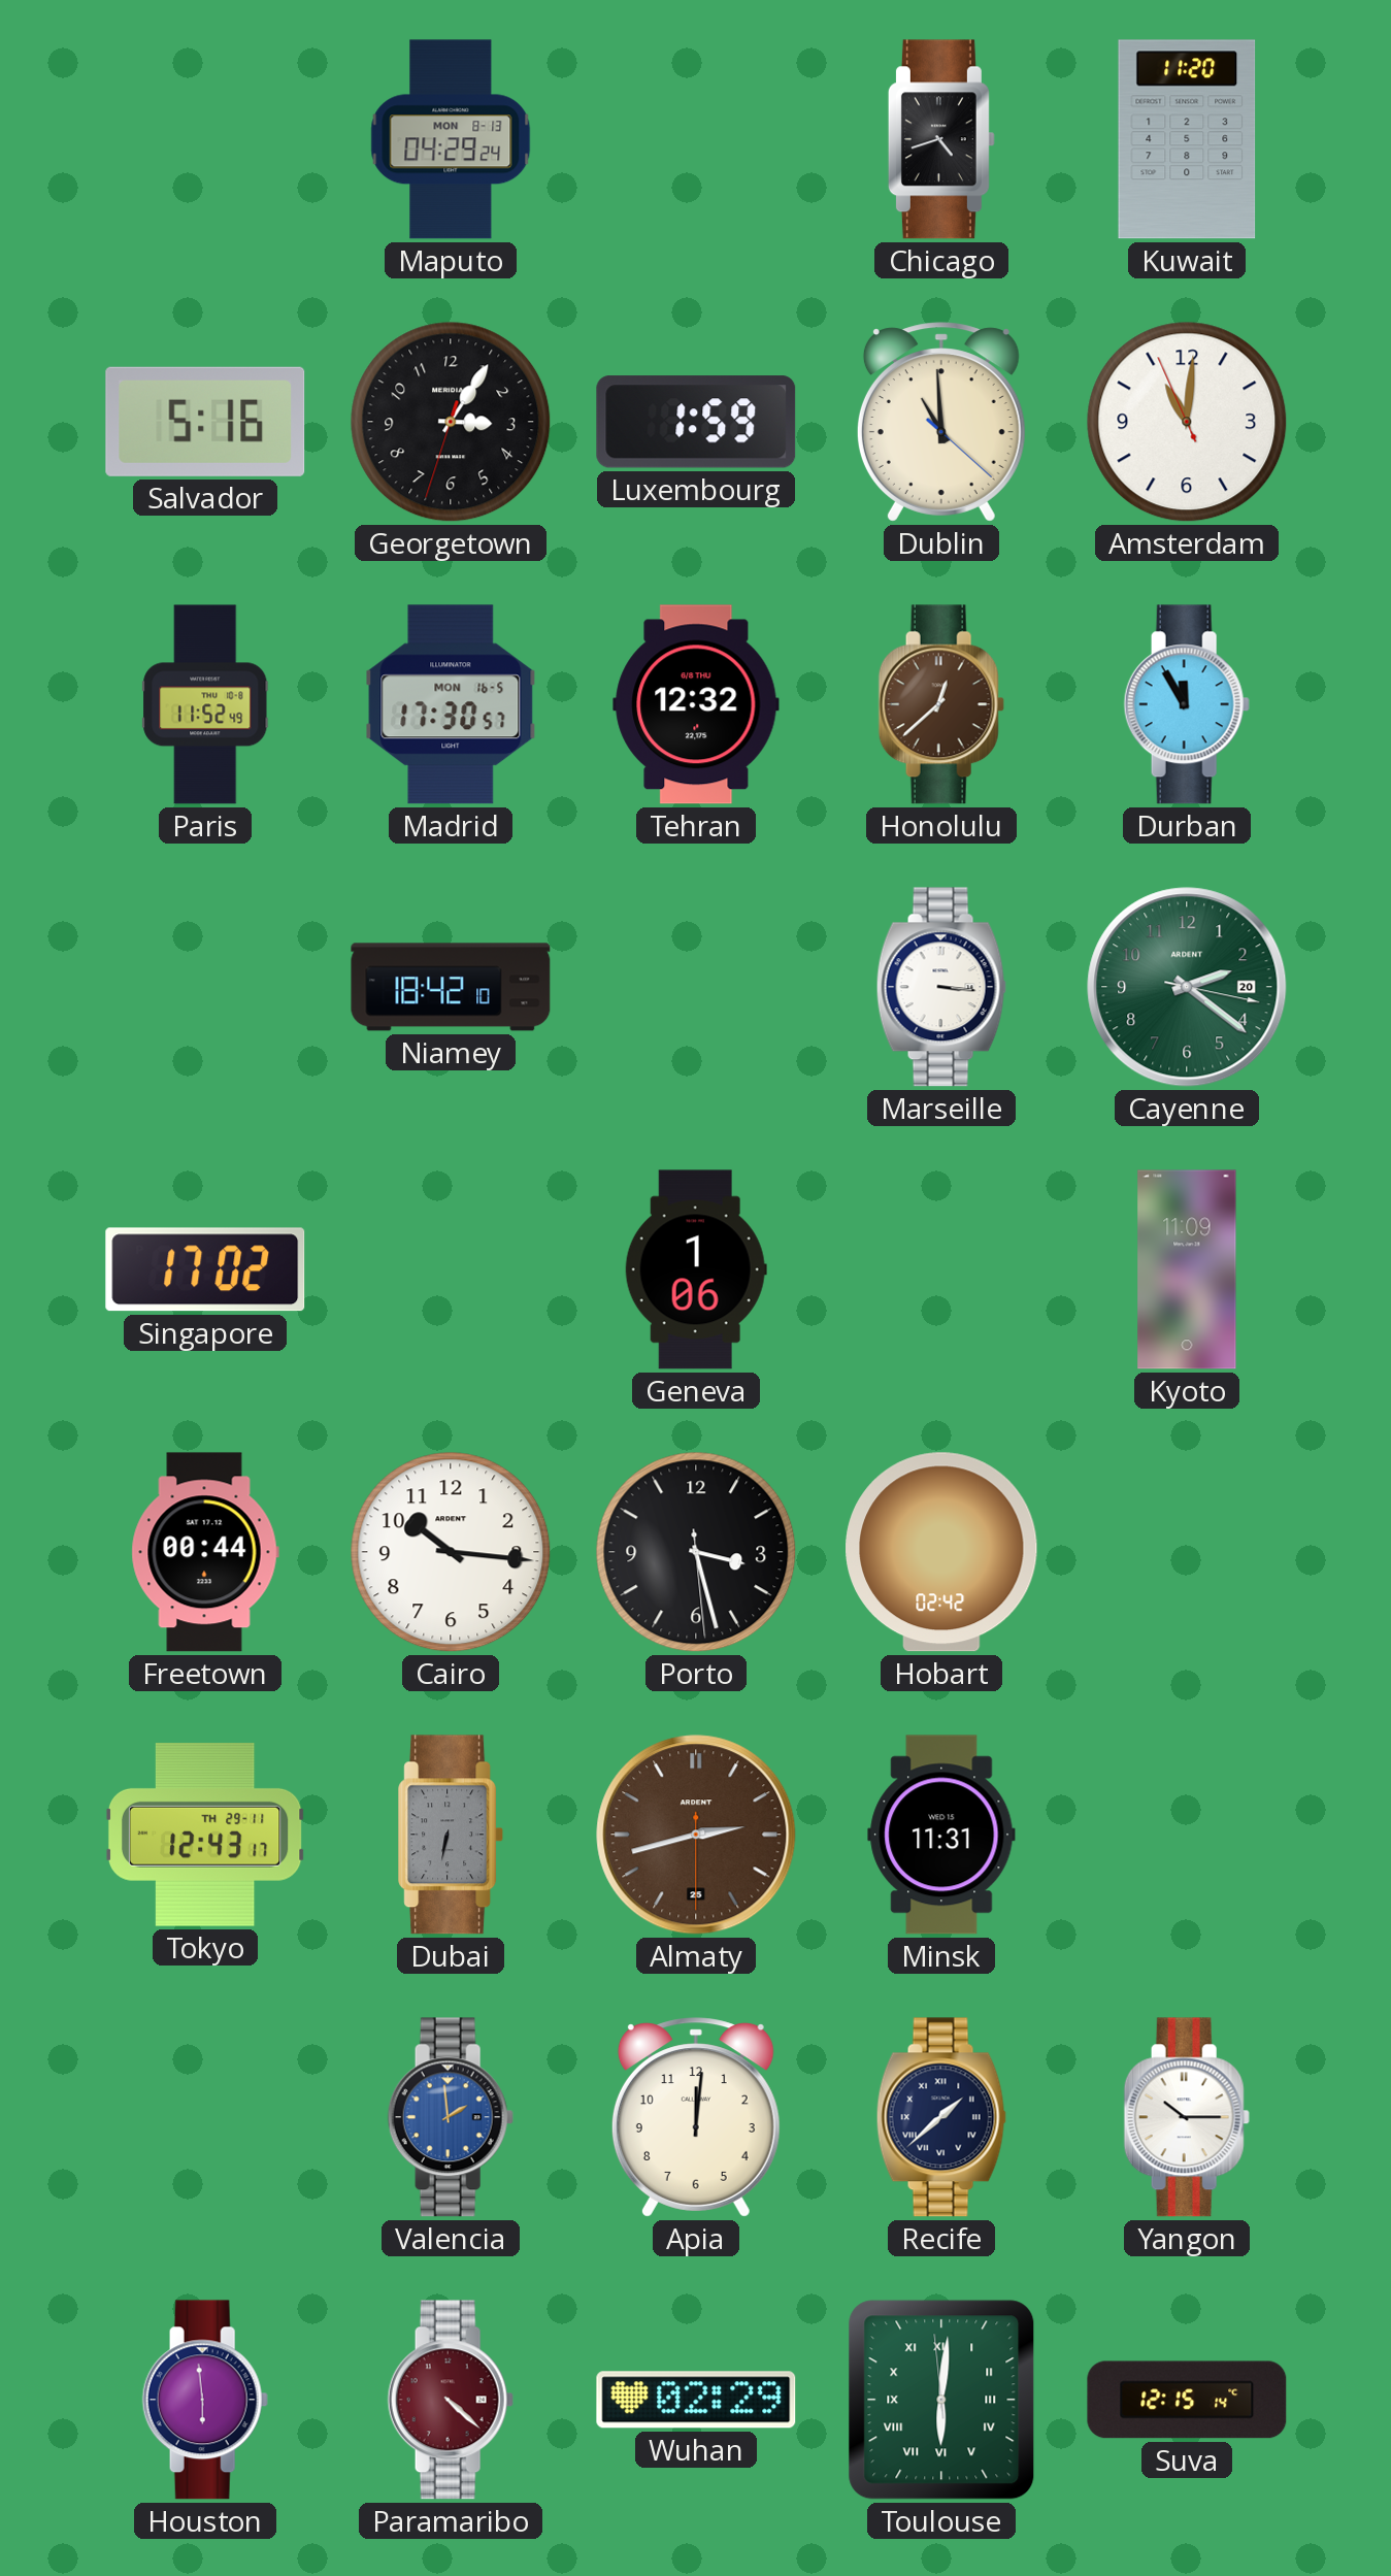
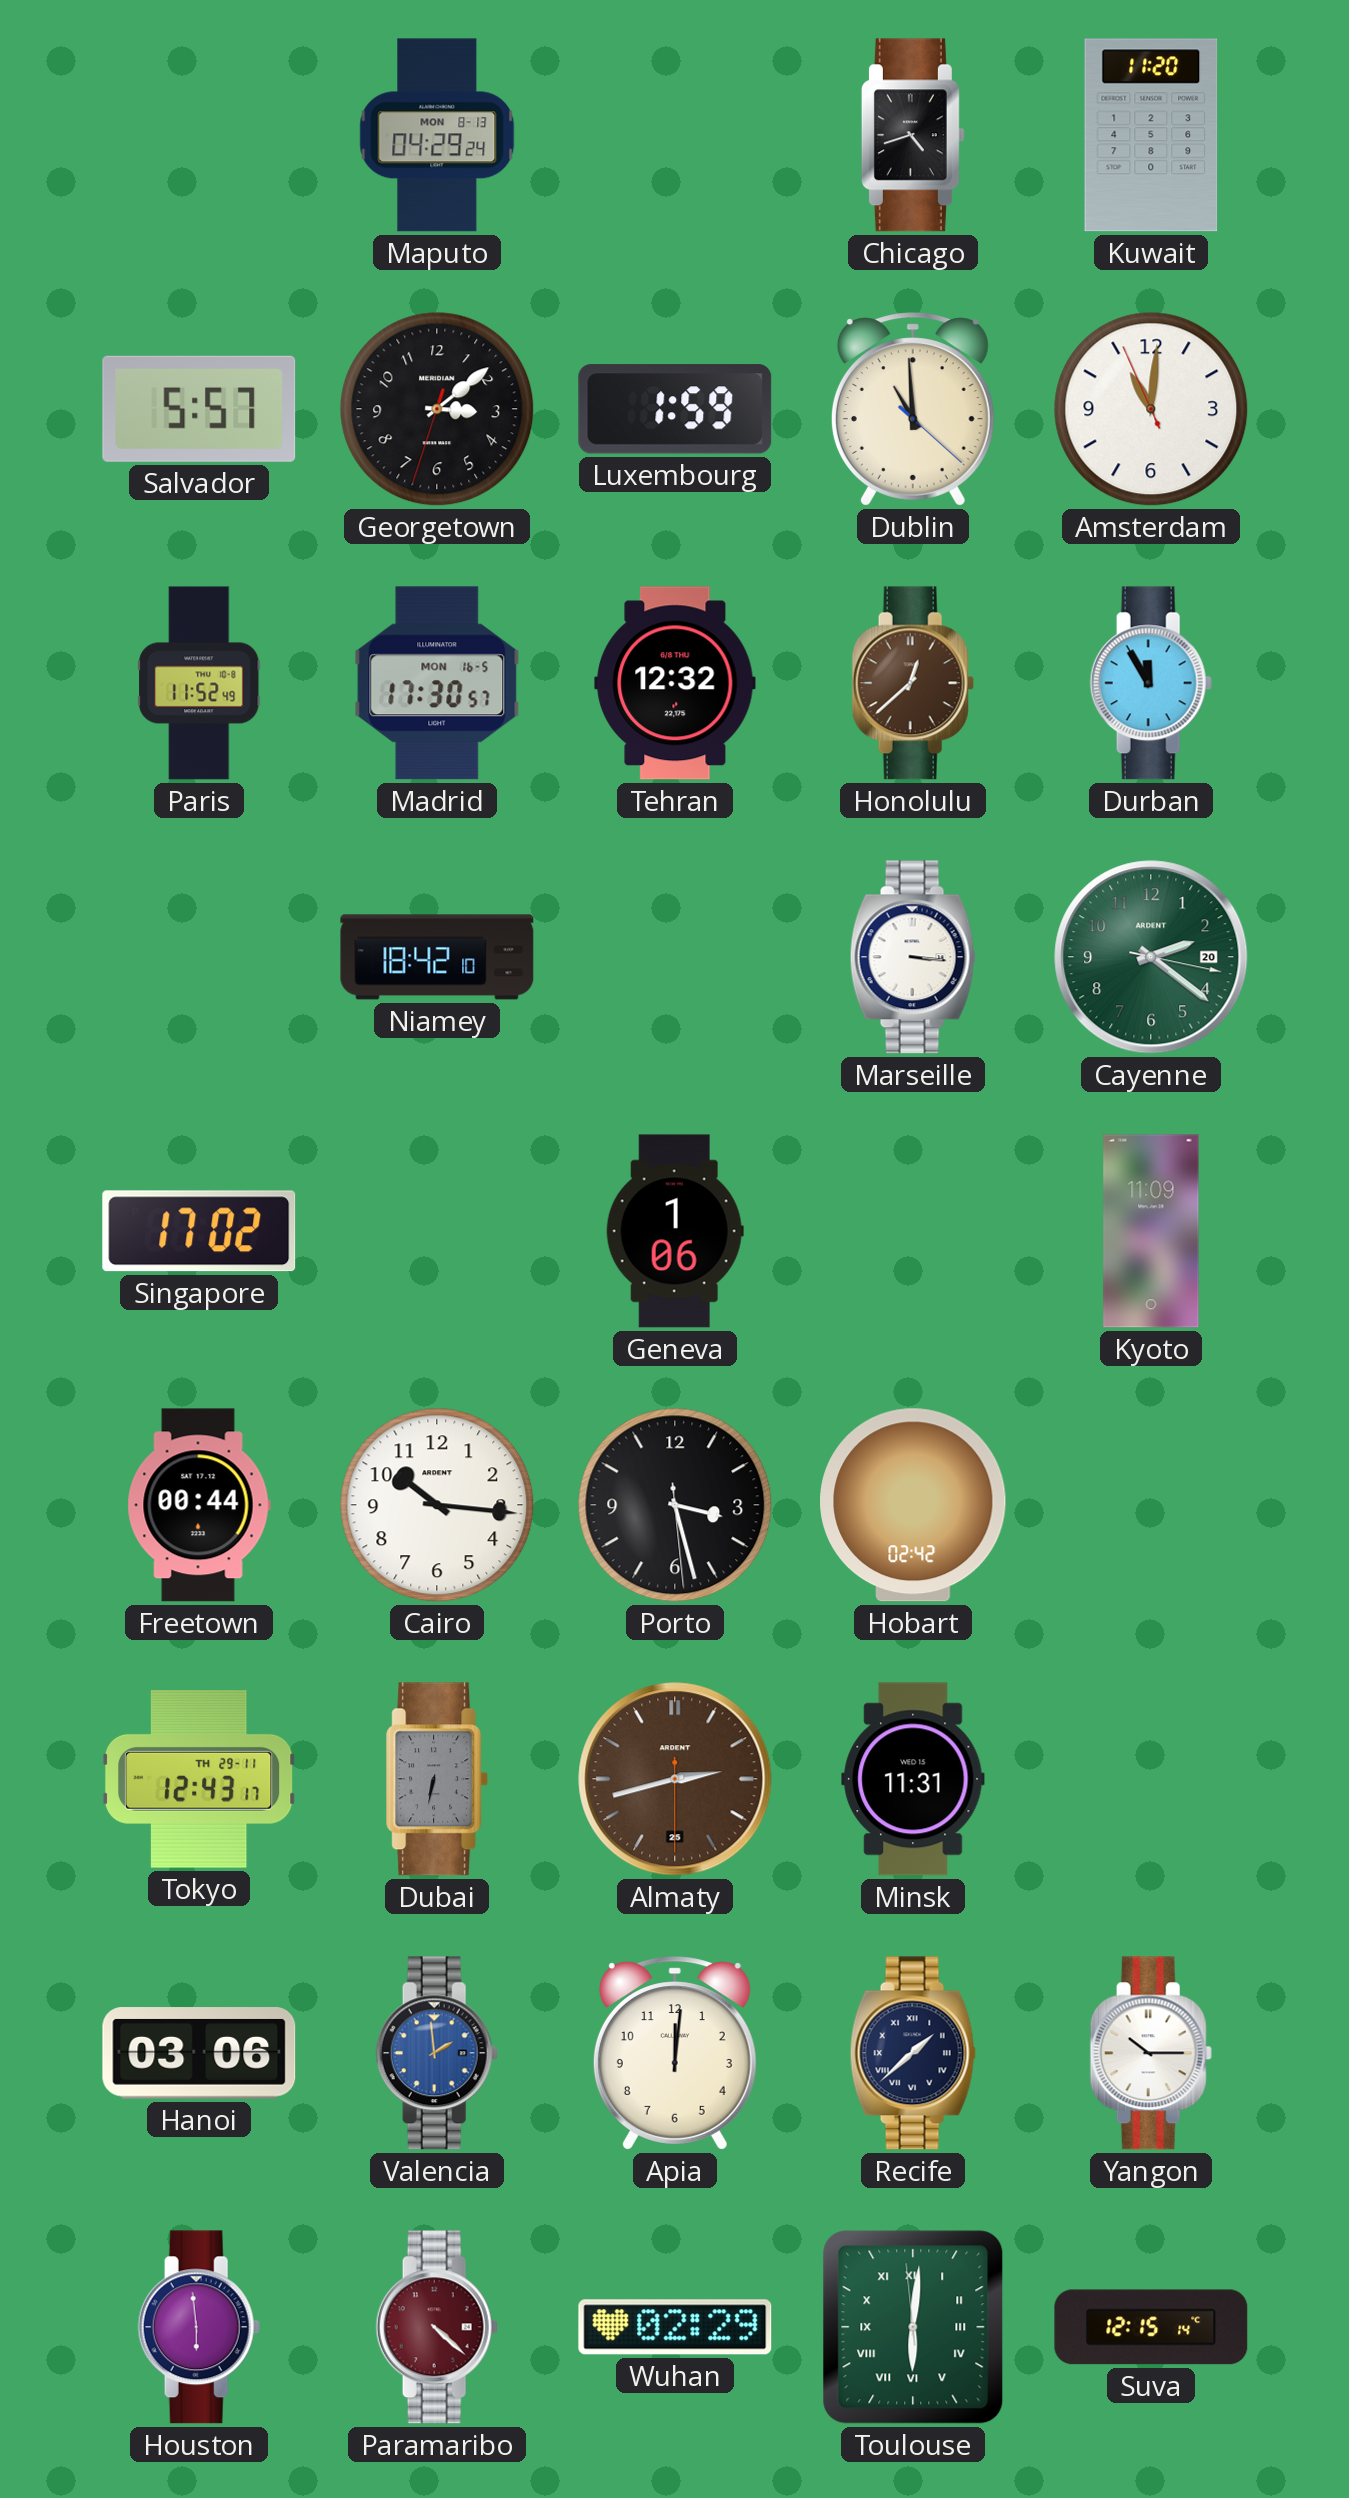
Salvador: 5:16 -> 5:57
Georgetown: 3:05 -> 3:08
Hanoi: none -> 03:06
